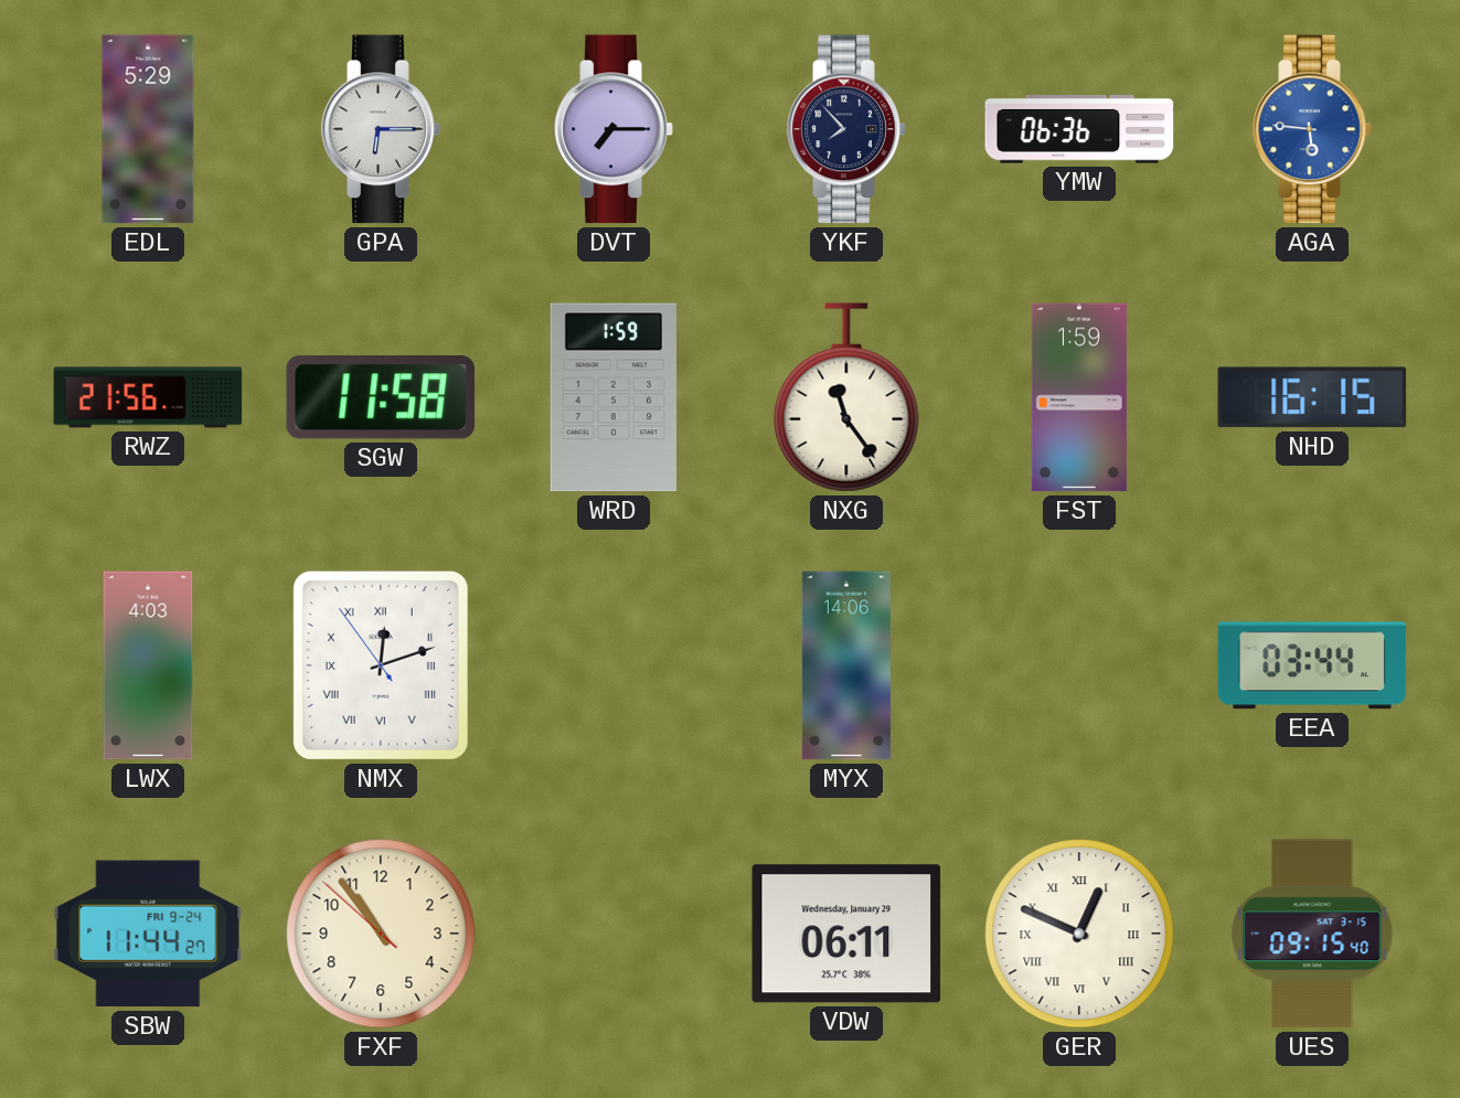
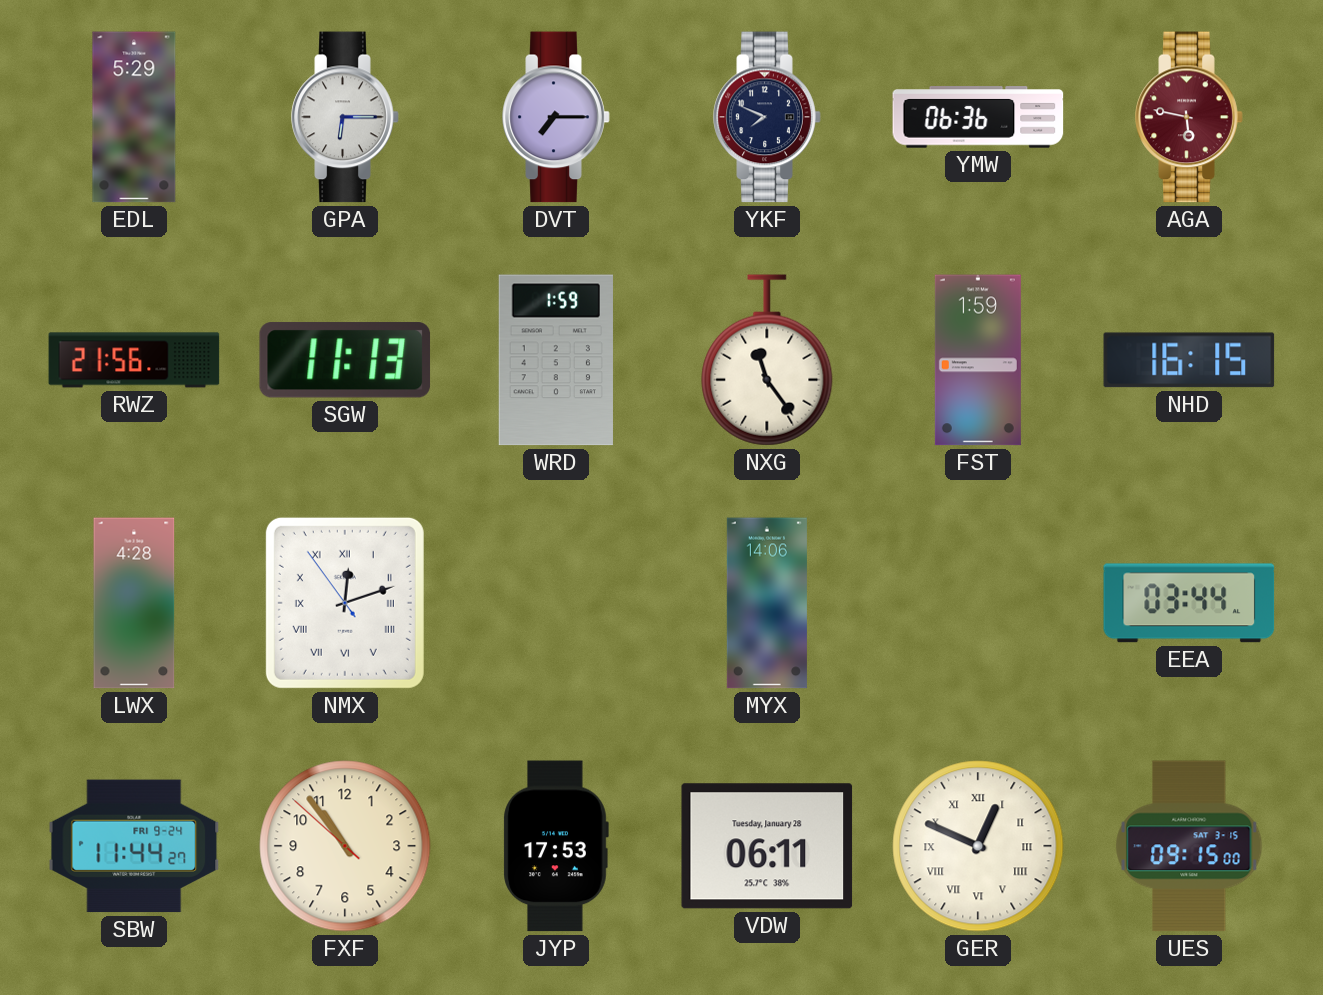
YKF: 7:53 -> 7:49
AGA: 5:46 -> 5:47
AGA dial: blue -> burgundy
SGW: 11:58 -> 11:13
LWX: 4:03 -> 4:28
JYP: none -> 17:53
VDW date: Wednesday, January 29 -> Tuesday, January 28
UES: 09:15:40 -> 09:15:00
